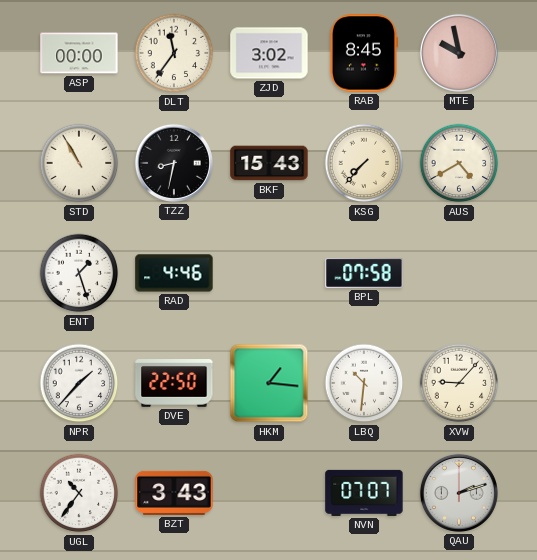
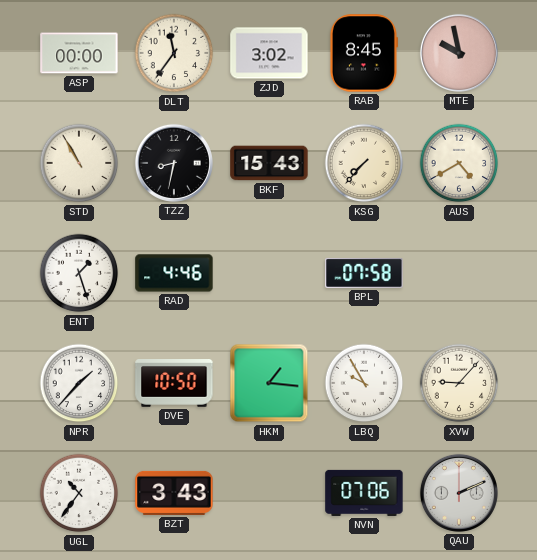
DVE: 22:50 -> 10:50
LBQ: 10:31 -> 9:55
NVN: 07:07 -> 07:06
QAU: 2:12 -> 2:11
